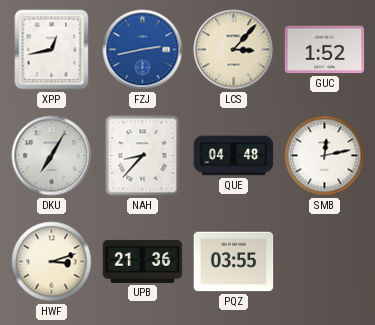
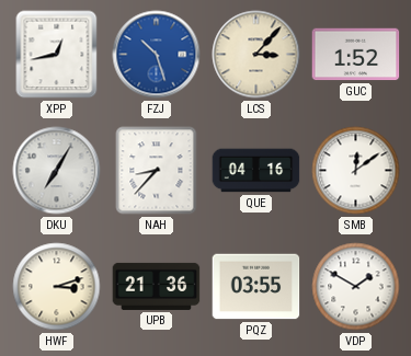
FZJ: 2:43 -> 10:27
QUE: 04:48 -> 04:16
SMB: 12:13 -> 12:09
VDP: none -> 1:50
